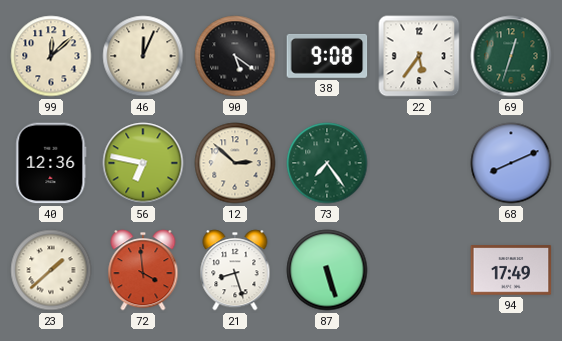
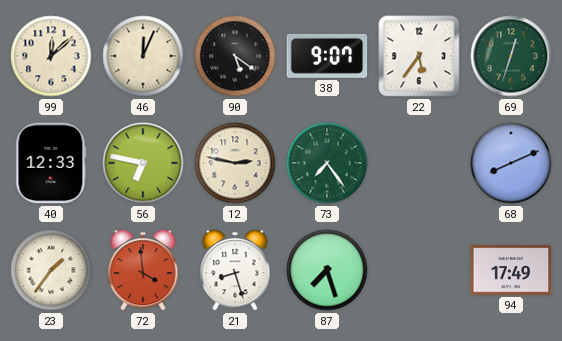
38: 9:08 -> 9:07
40: 12:36 -> 12:33
12: 2:52 -> 2:47
23: 1:38 -> 1:36
87: 5:27 -> 7:27
